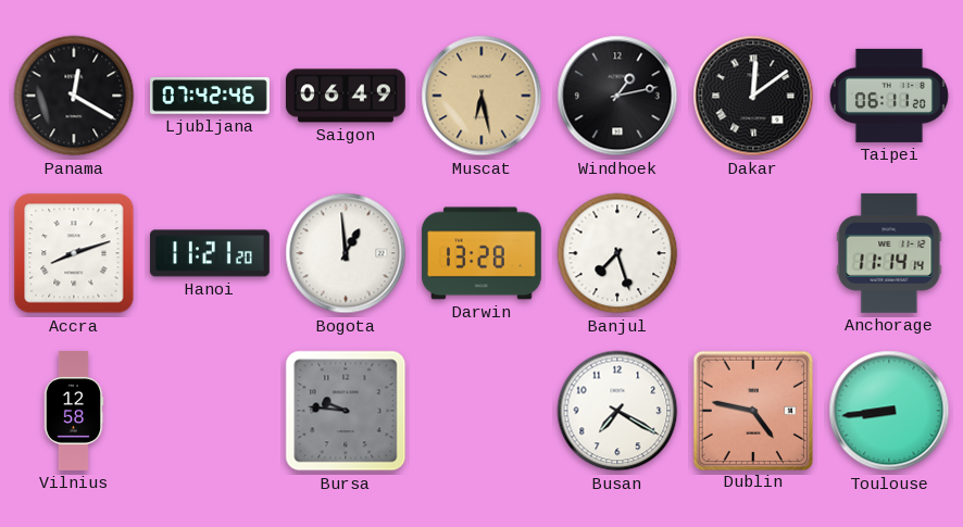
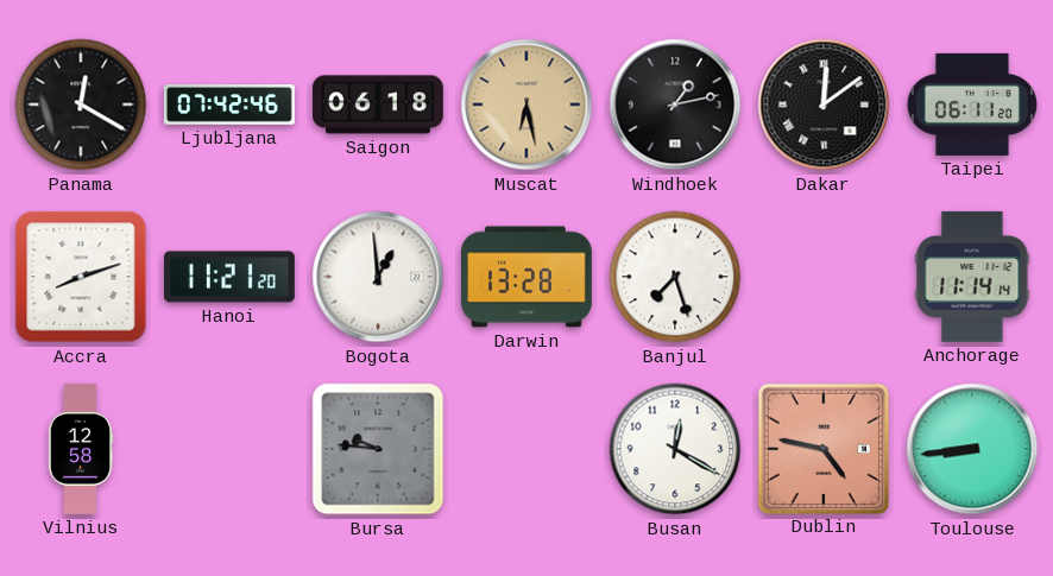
Saigon: 06:49 -> 06:18
Busan: 7:20 -> 12:20
